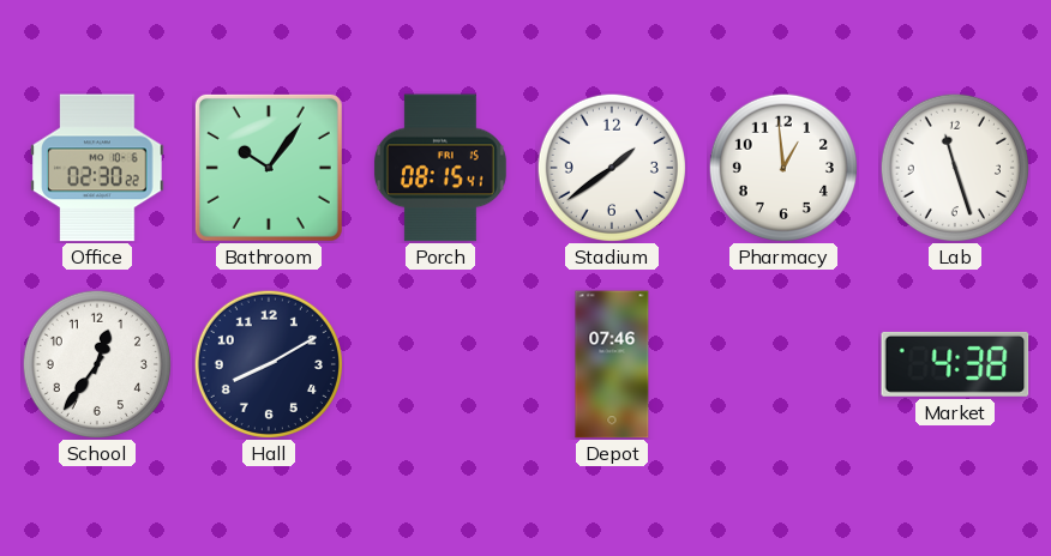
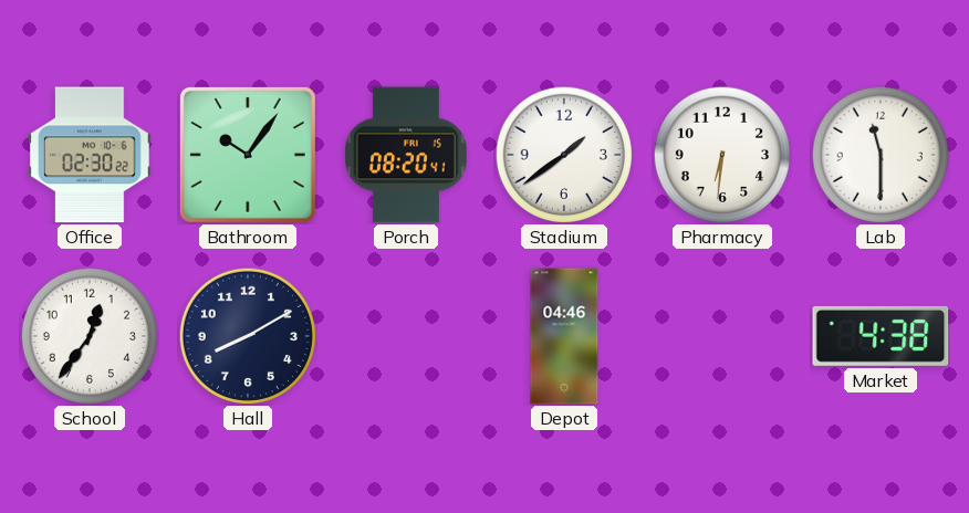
Porch: 08:15 -> 08:20
Pharmacy: 12:59 -> 6:31
Lab: 11:27 -> 11:30
Depot: 07:46 -> 04:46
